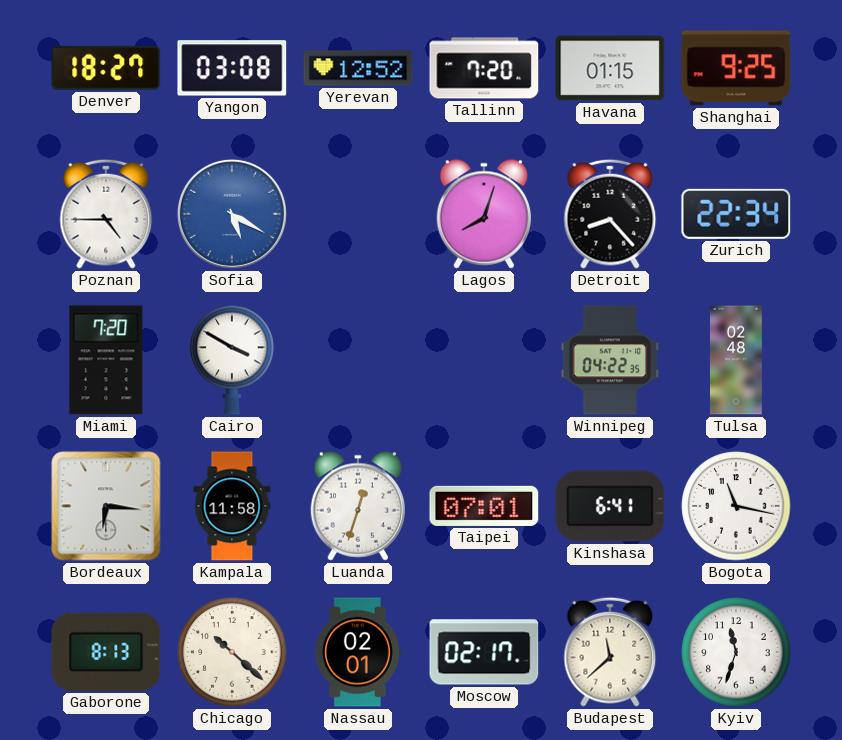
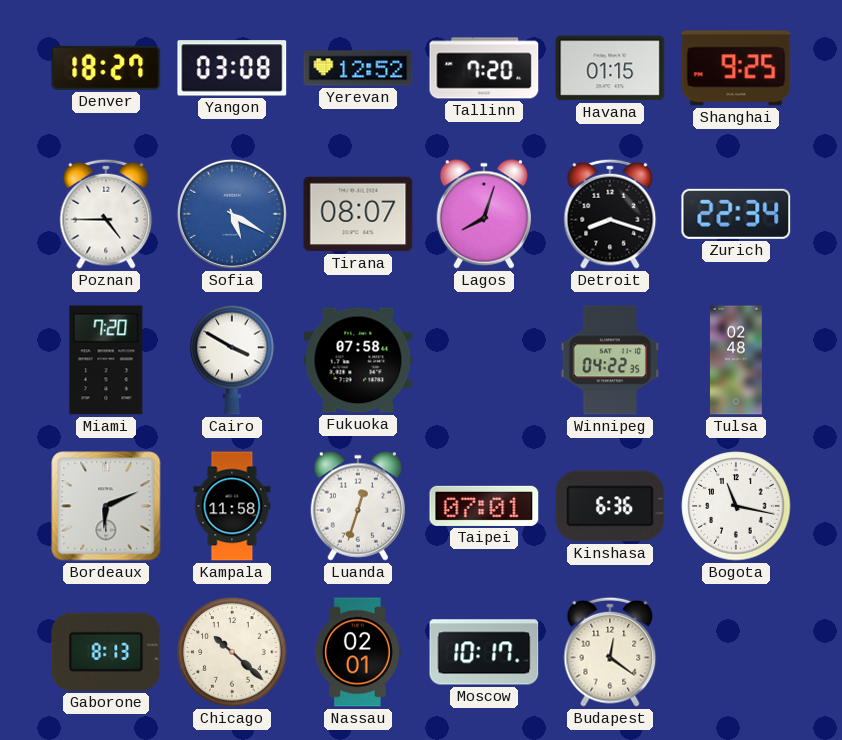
Tirana: none -> 08:07
Detroit: 8:23 -> 8:18
Fukuoka: none -> 07:58
Bordeaux: 6:16 -> 6:11
Kinshasa: 6:41 -> 6:36
Moscow: 02:17 -> 10:17
Budapest: 11:38 -> 12:21
Kyiv: 11:33 -> none
